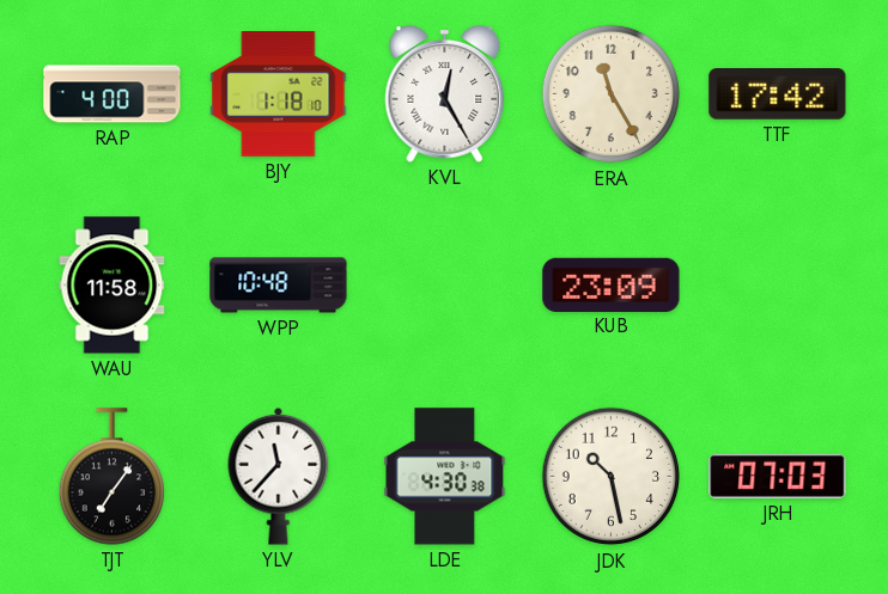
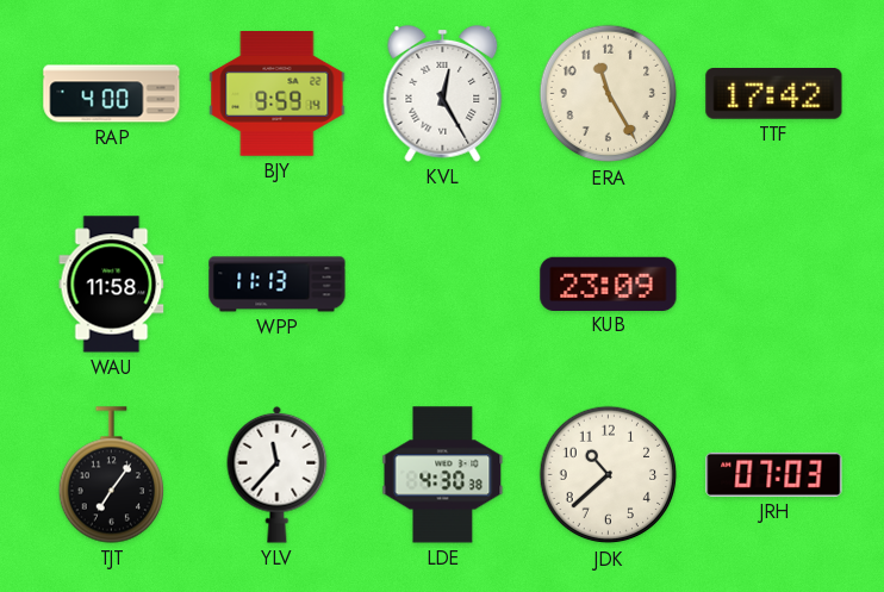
BJY: 1:18 -> 9:59
WPP: 10:48 -> 11:13
JDK: 10:28 -> 10:38
